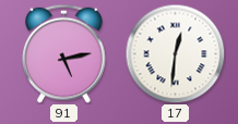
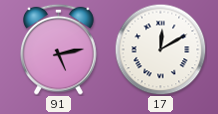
17: 12:31 -> 12:10
